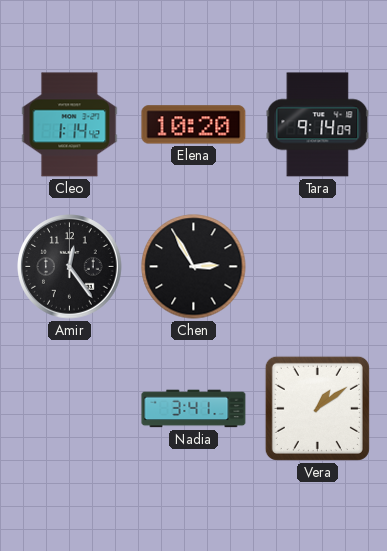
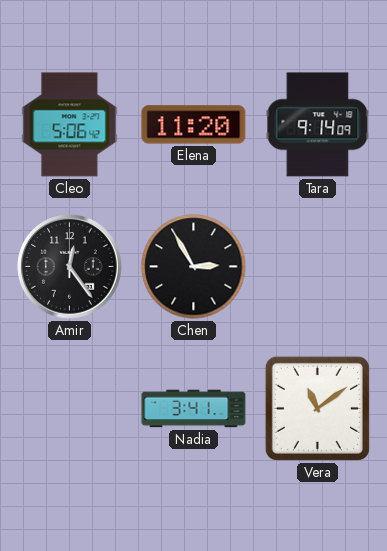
Cleo: 1:14 -> 5:06
Elena: 10:20 -> 11:20
Vera: 1:09 -> 11:09
